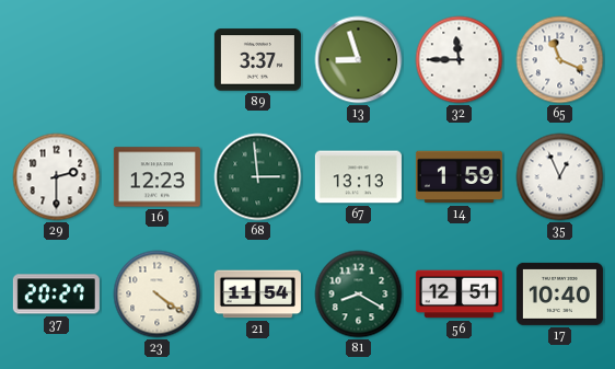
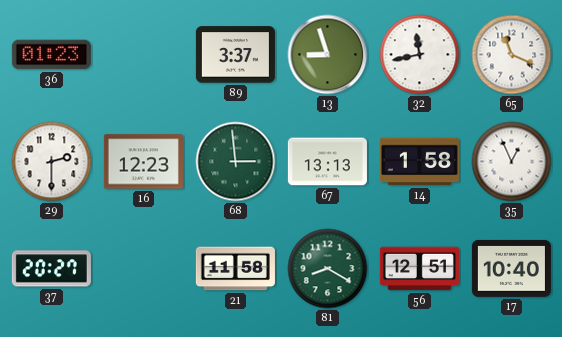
36: none -> 01:23
32: 11:45 -> 11:43
14: 1:59 -> 1:58
23: 4:21 -> none
21: 11:54 -> 11:58
